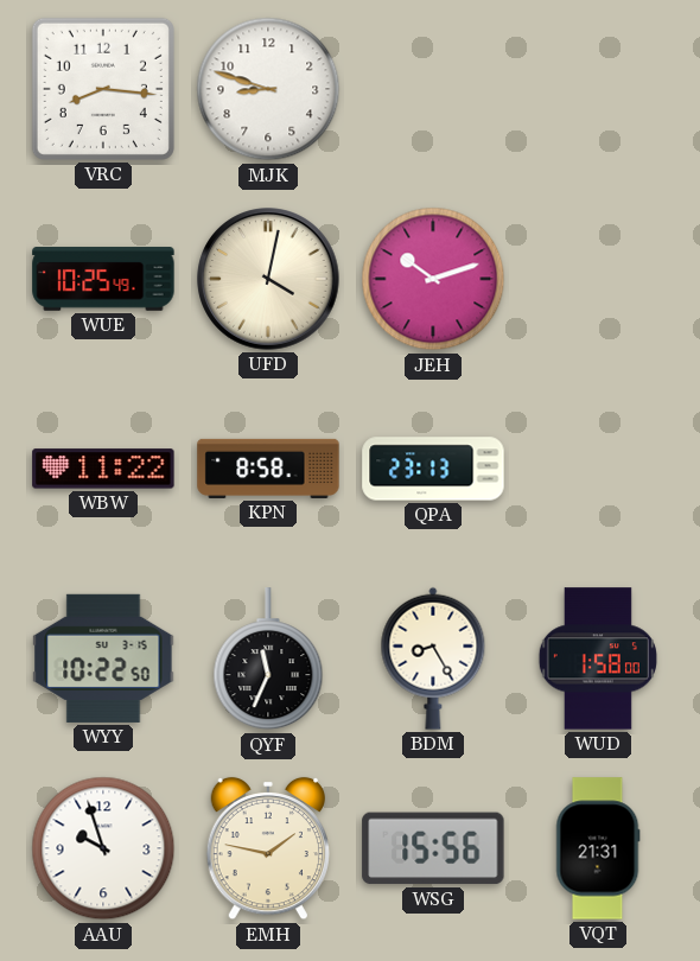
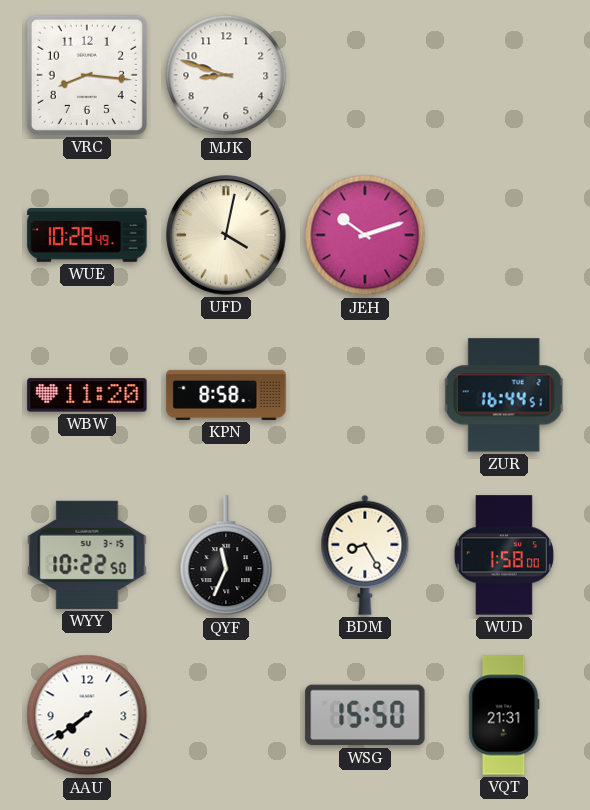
WUE: 10:25 -> 10:28
WBW: 11:22 -> 11:20
QPA: 23:13 -> none
ZUR: none -> 16:44
AAU: 9:57 -> 7:39
EMH: 1:47 -> none
WSG: 15:56 -> 15:50
